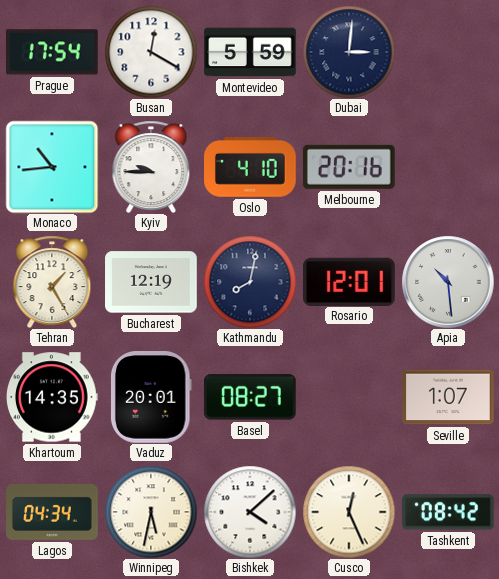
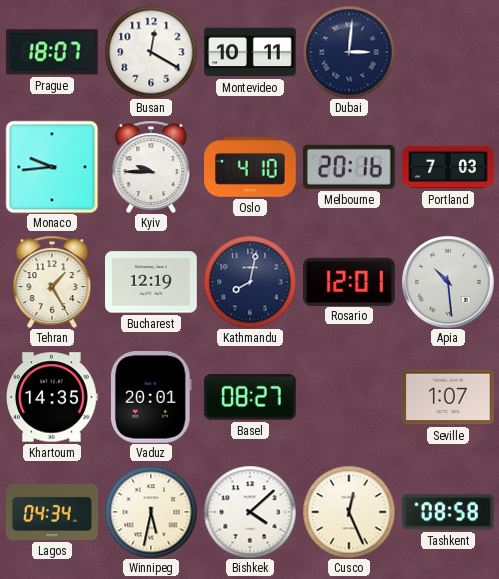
Prague: 17:54 -> 18:07
Montevideo: 5:59 -> 10:11
Monaco: 10:44 -> 9:44
Portland: none -> 7:03
Tashkent: 08:42 -> 08:58
